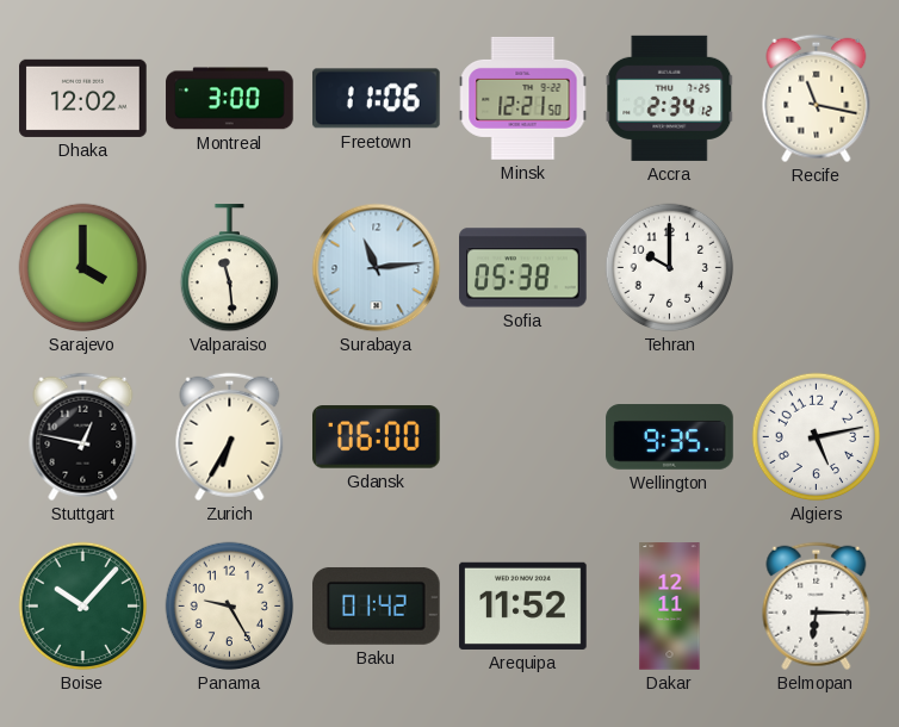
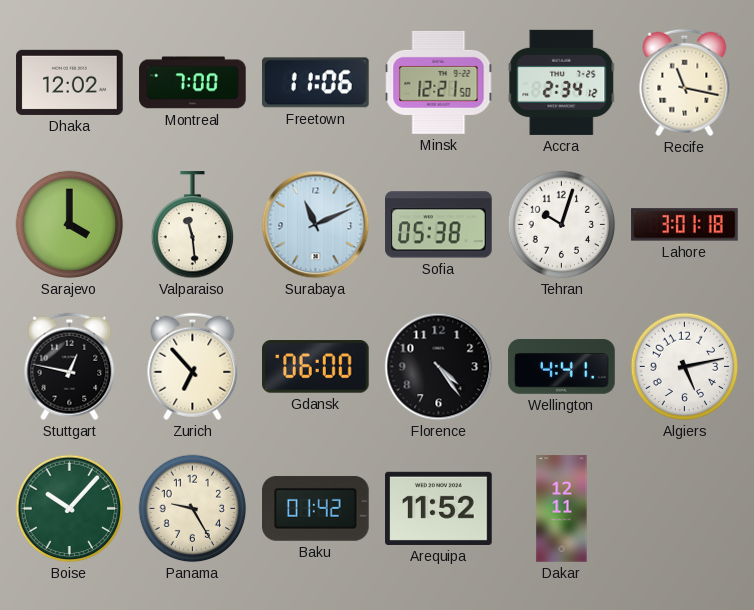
Montreal: 3:00 -> 7:00
Surabaya: 11:14 -> 11:11
Tehran: 10:00 -> 10:03
Lahore: none -> 3:01
Zurich: 6:35 -> 6:53
Florence: none -> 4:24
Wellington: 9:35 -> 4:41
Belmopan: 6:15 -> none
